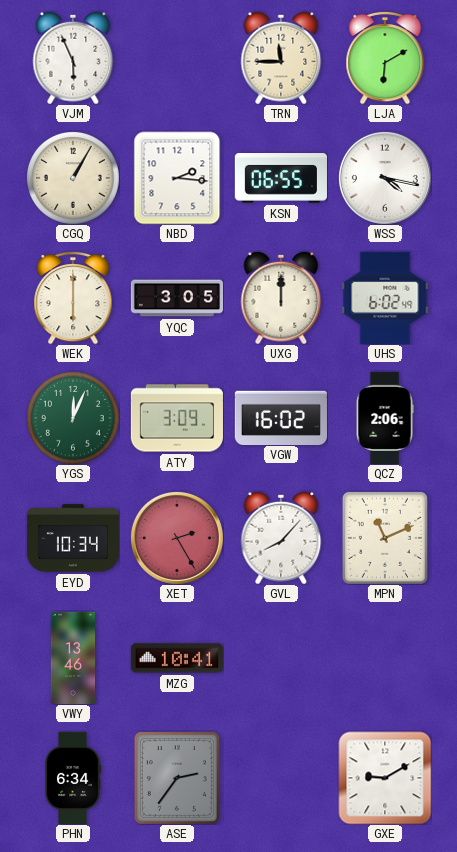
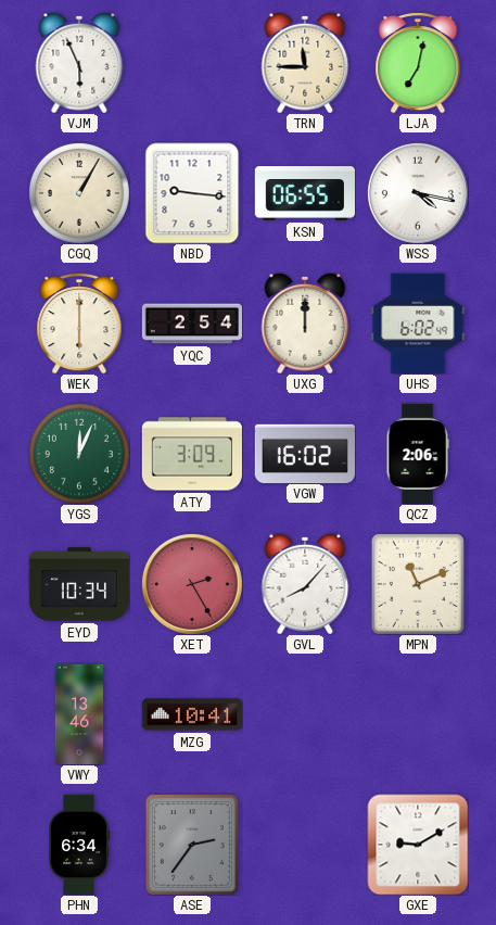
LJA: 6:10 -> 7:02
NBD: 2:16 -> 9:16
YQC: 3:05 -> 2:54
